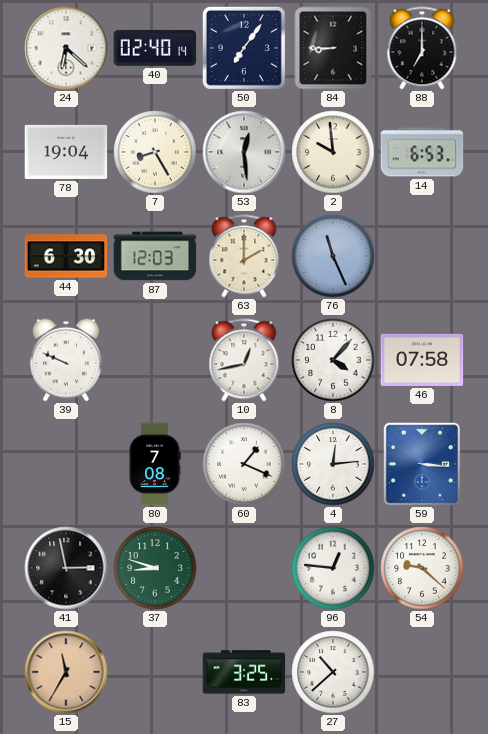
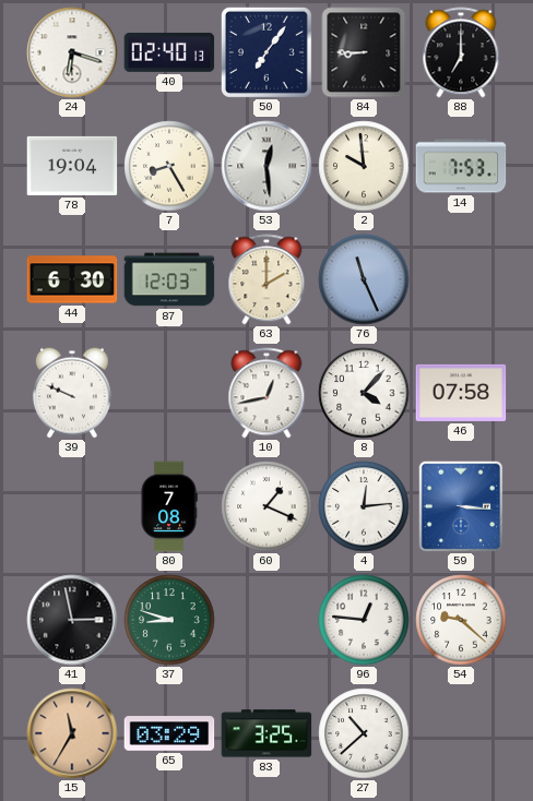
24: 6:22 -> 6:18
40: 02:40:14 -> 02:40:13
14: 6:53 -> 7:53
65: none -> 03:29
